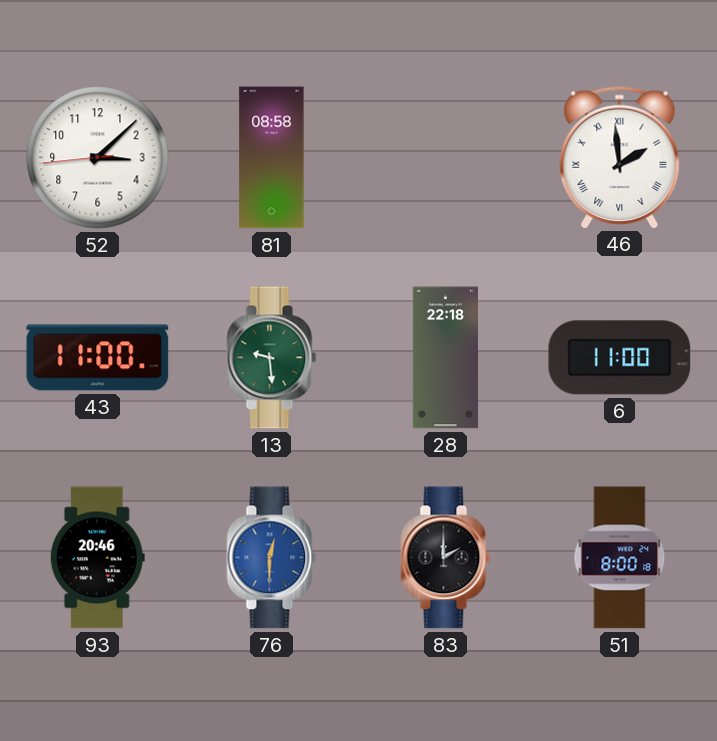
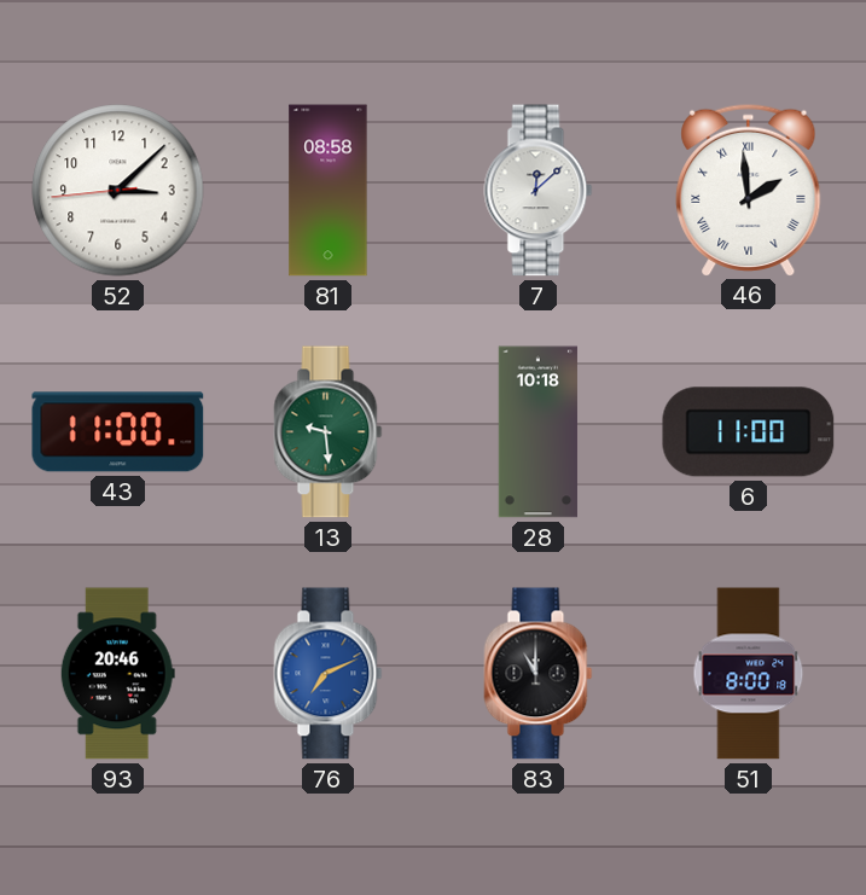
7: none -> 12:08
28: 22:18 -> 10:18
76: 12:30 -> 7:11
83: 2:00 -> 11:00
